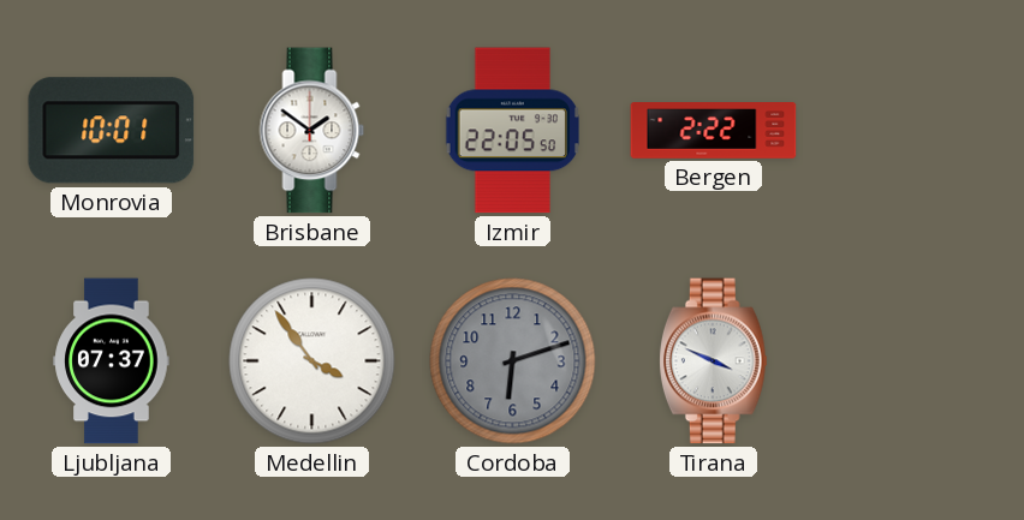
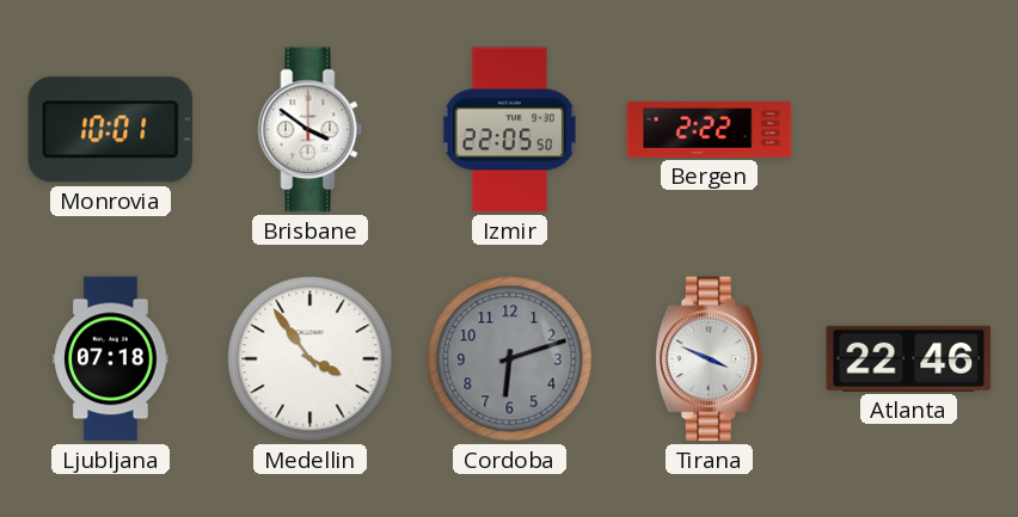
Brisbane: 1:51 -> 3:51
Ljubljana: 07:37 -> 07:18
Atlanta: none -> 22:46
